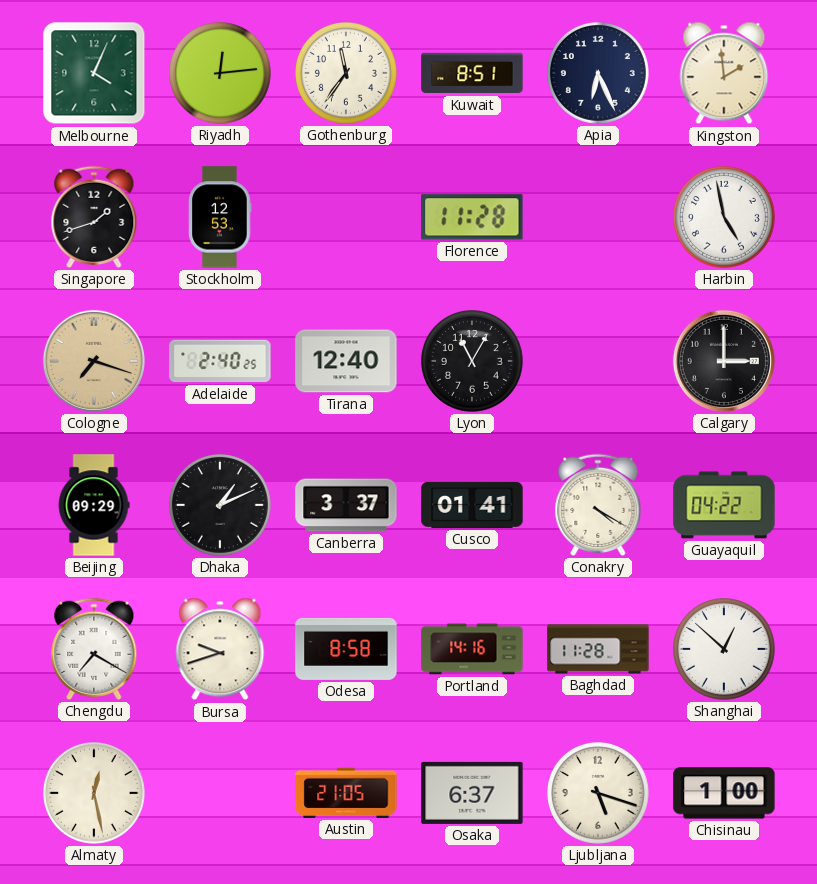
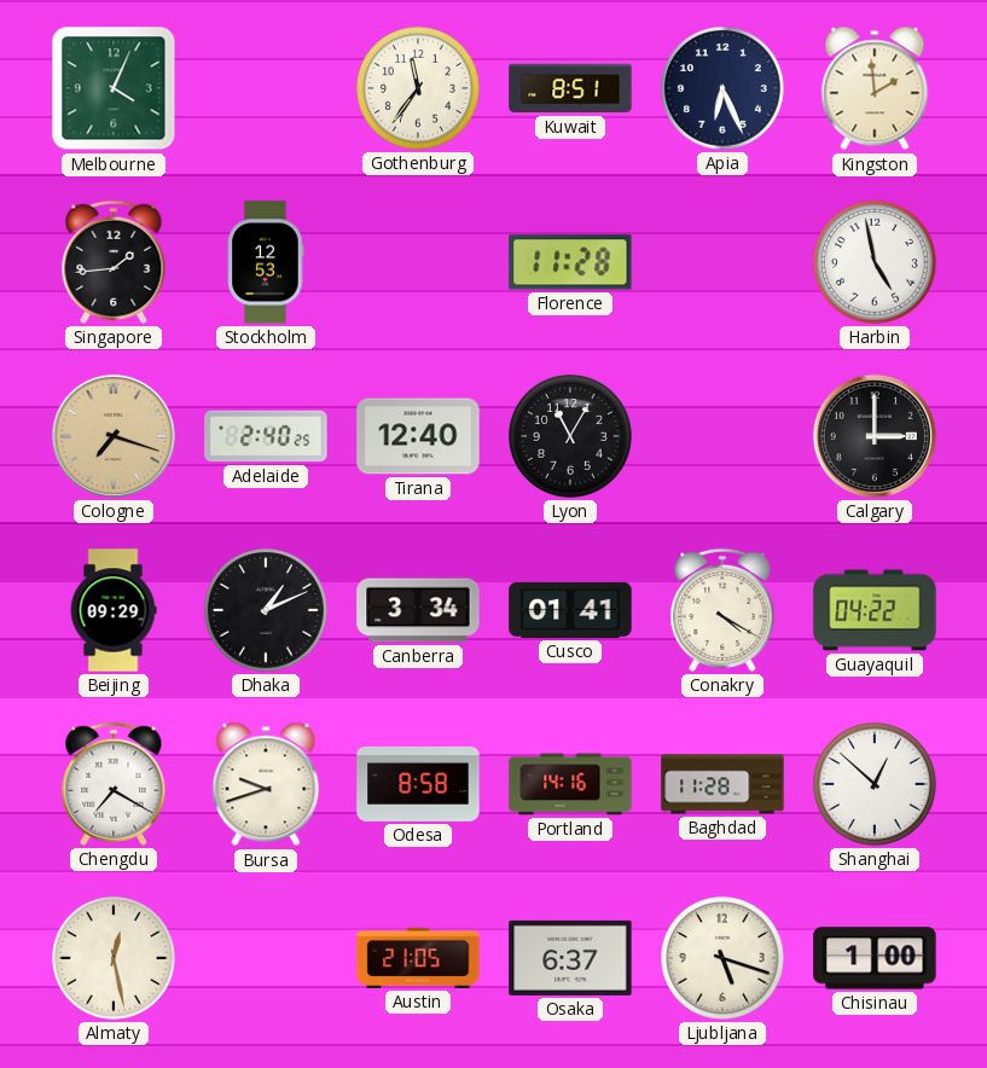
Riyadh: 12:14 -> none
Singapore: 1:42 -> 1:44
Canberra: 3:37 -> 3:34
